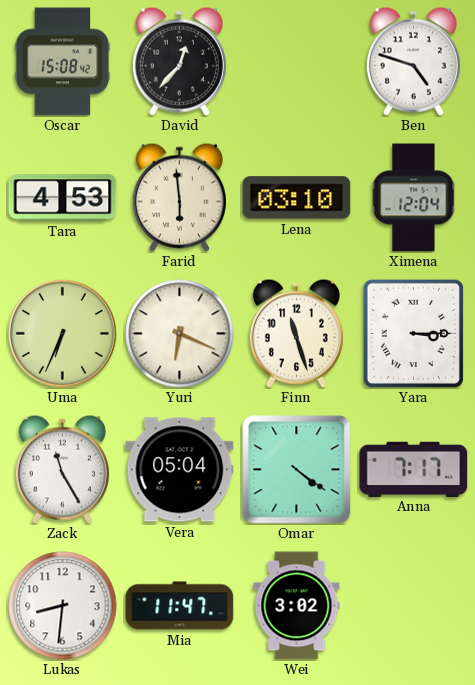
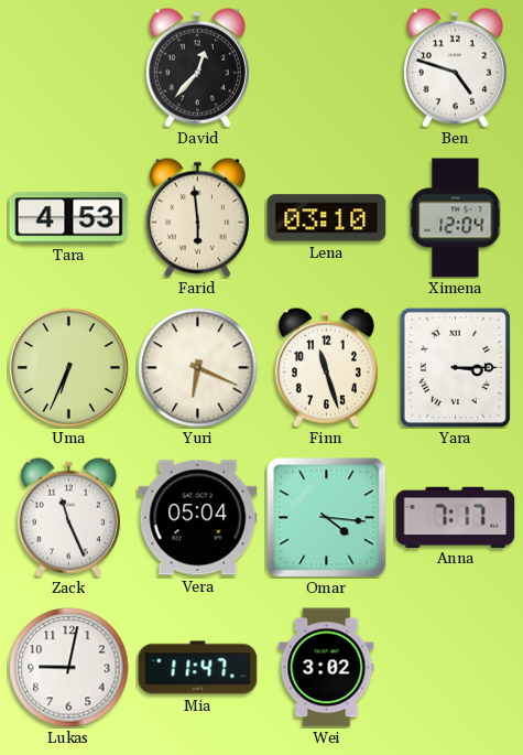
Oscar: 15:08 -> none
Zack: 11:25 -> 11:26
Omar: 4:21 -> 4:16
Lukas: 8:31 -> 9:02
